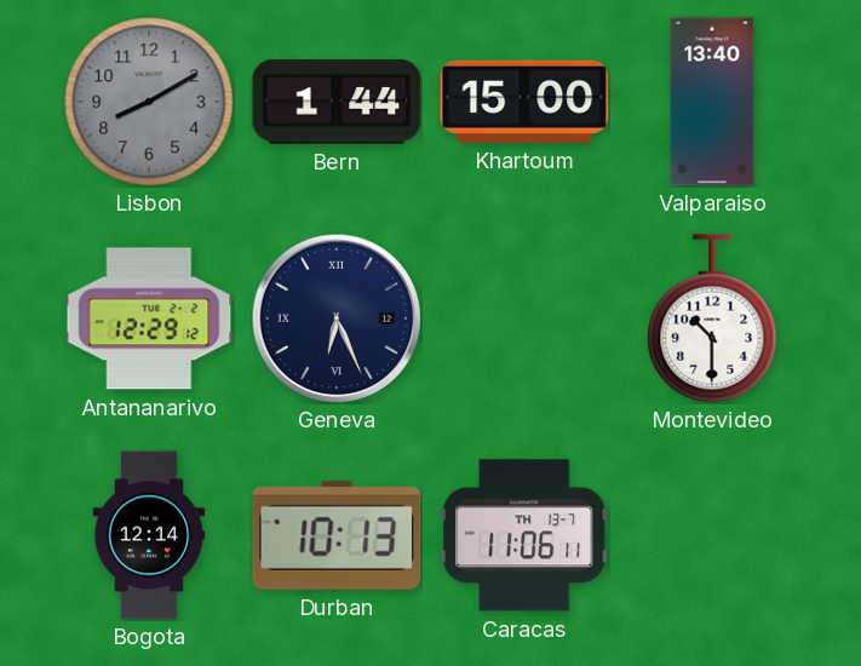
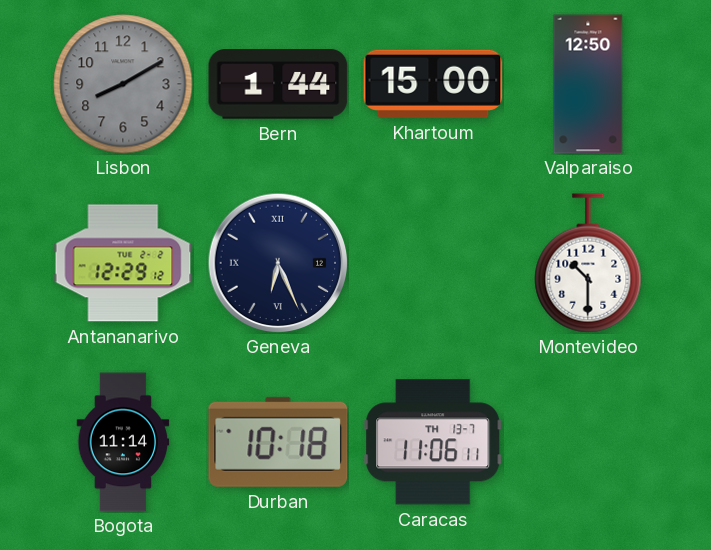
Valparaiso: 13:40 -> 12:50
Bogota: 12:14 -> 11:14
Durban: 10:13 -> 10:18
